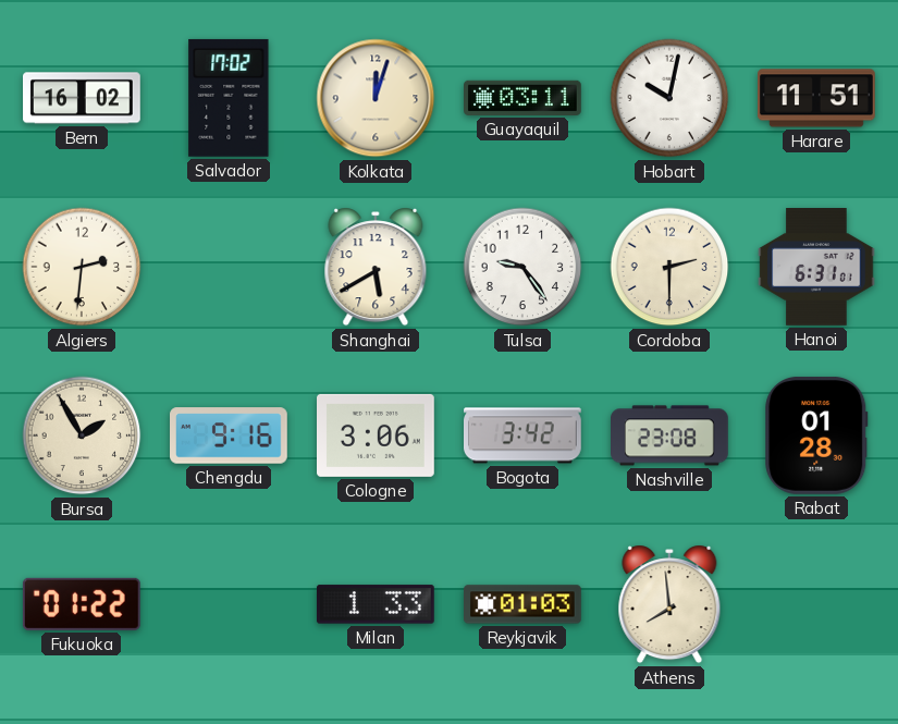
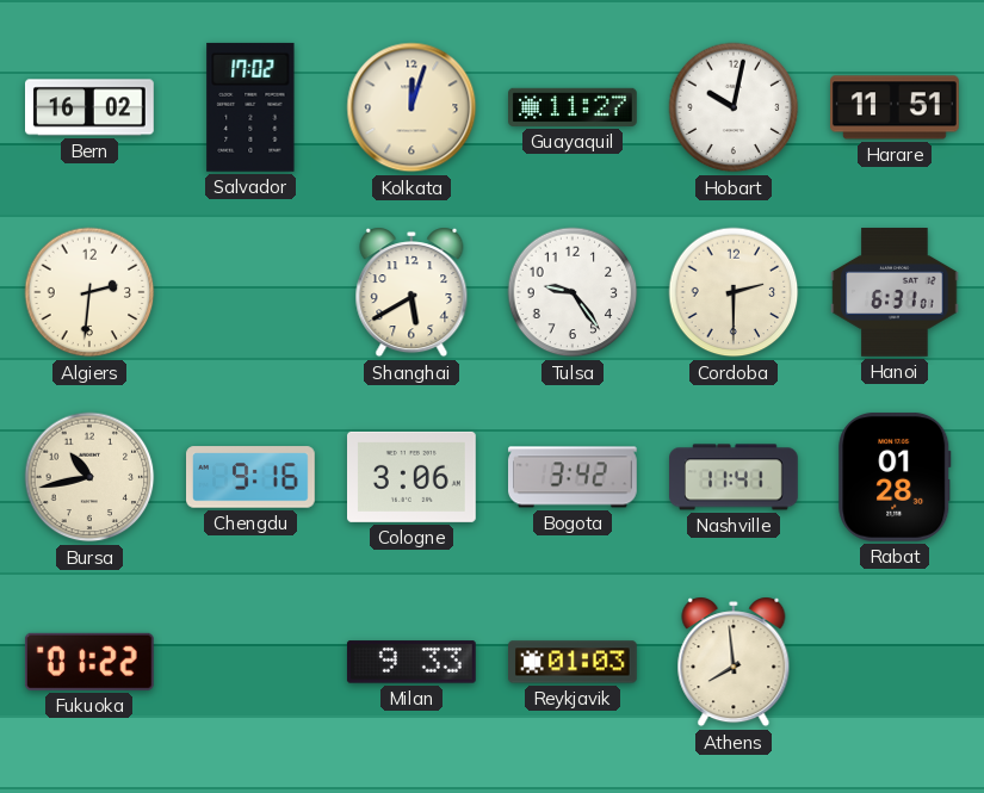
Guayaquil: 03:11 -> 11:27
Bursa: 1:55 -> 10:43
Nashville: 23:08 -> 11:41
Milan: 1:33 -> 9:33
